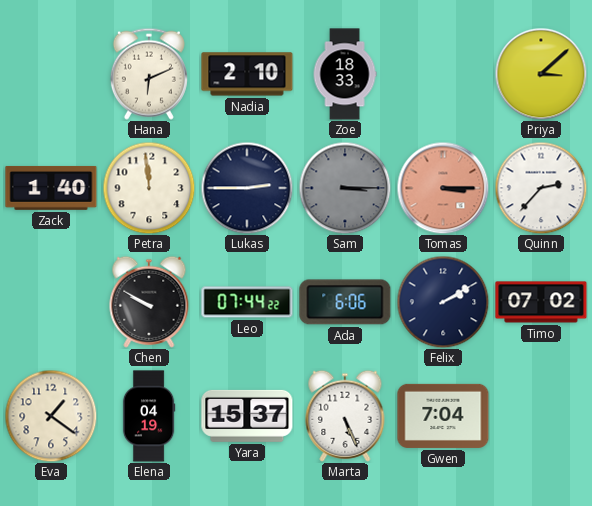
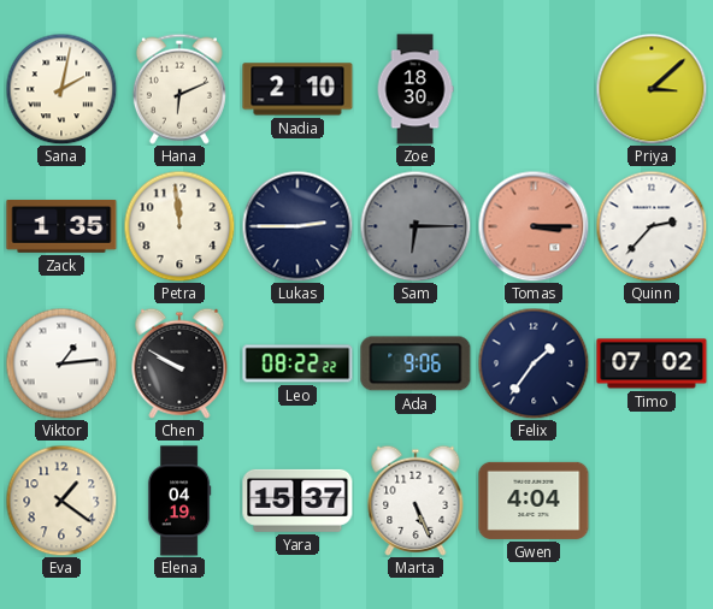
Sana: none -> 2:02
Zoe: 18:33 -> 18:30
Zack: 1:40 -> 1:35
Sam: 3:15 -> 6:15
Viktor: none -> 1:14
Leo: 07:44 -> 08:22
Ada: 6:06 -> 9:06
Felix: 2:10 -> 1:36
Gwen: 7:04 -> 4:04
